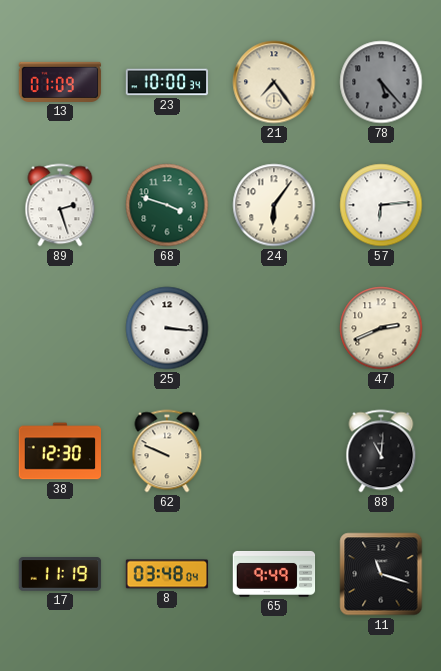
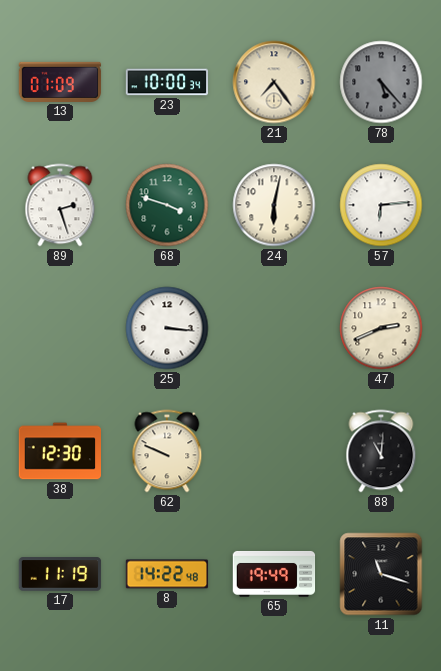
24: 6:06 -> 6:02
8: 03:48 -> 14:22
65: 9:49 -> 19:49
